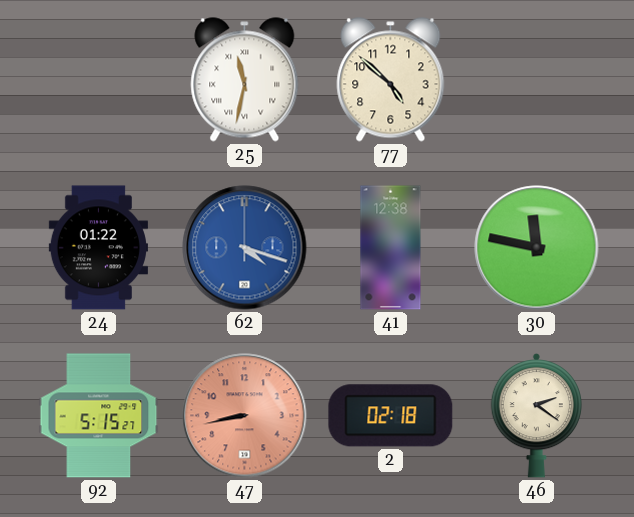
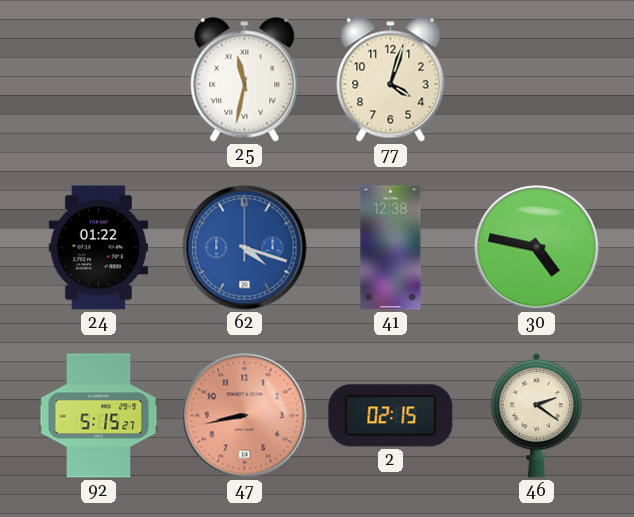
77: 4:52 -> 4:03
30: 11:47 -> 4:47
2: 02:18 -> 02:15
